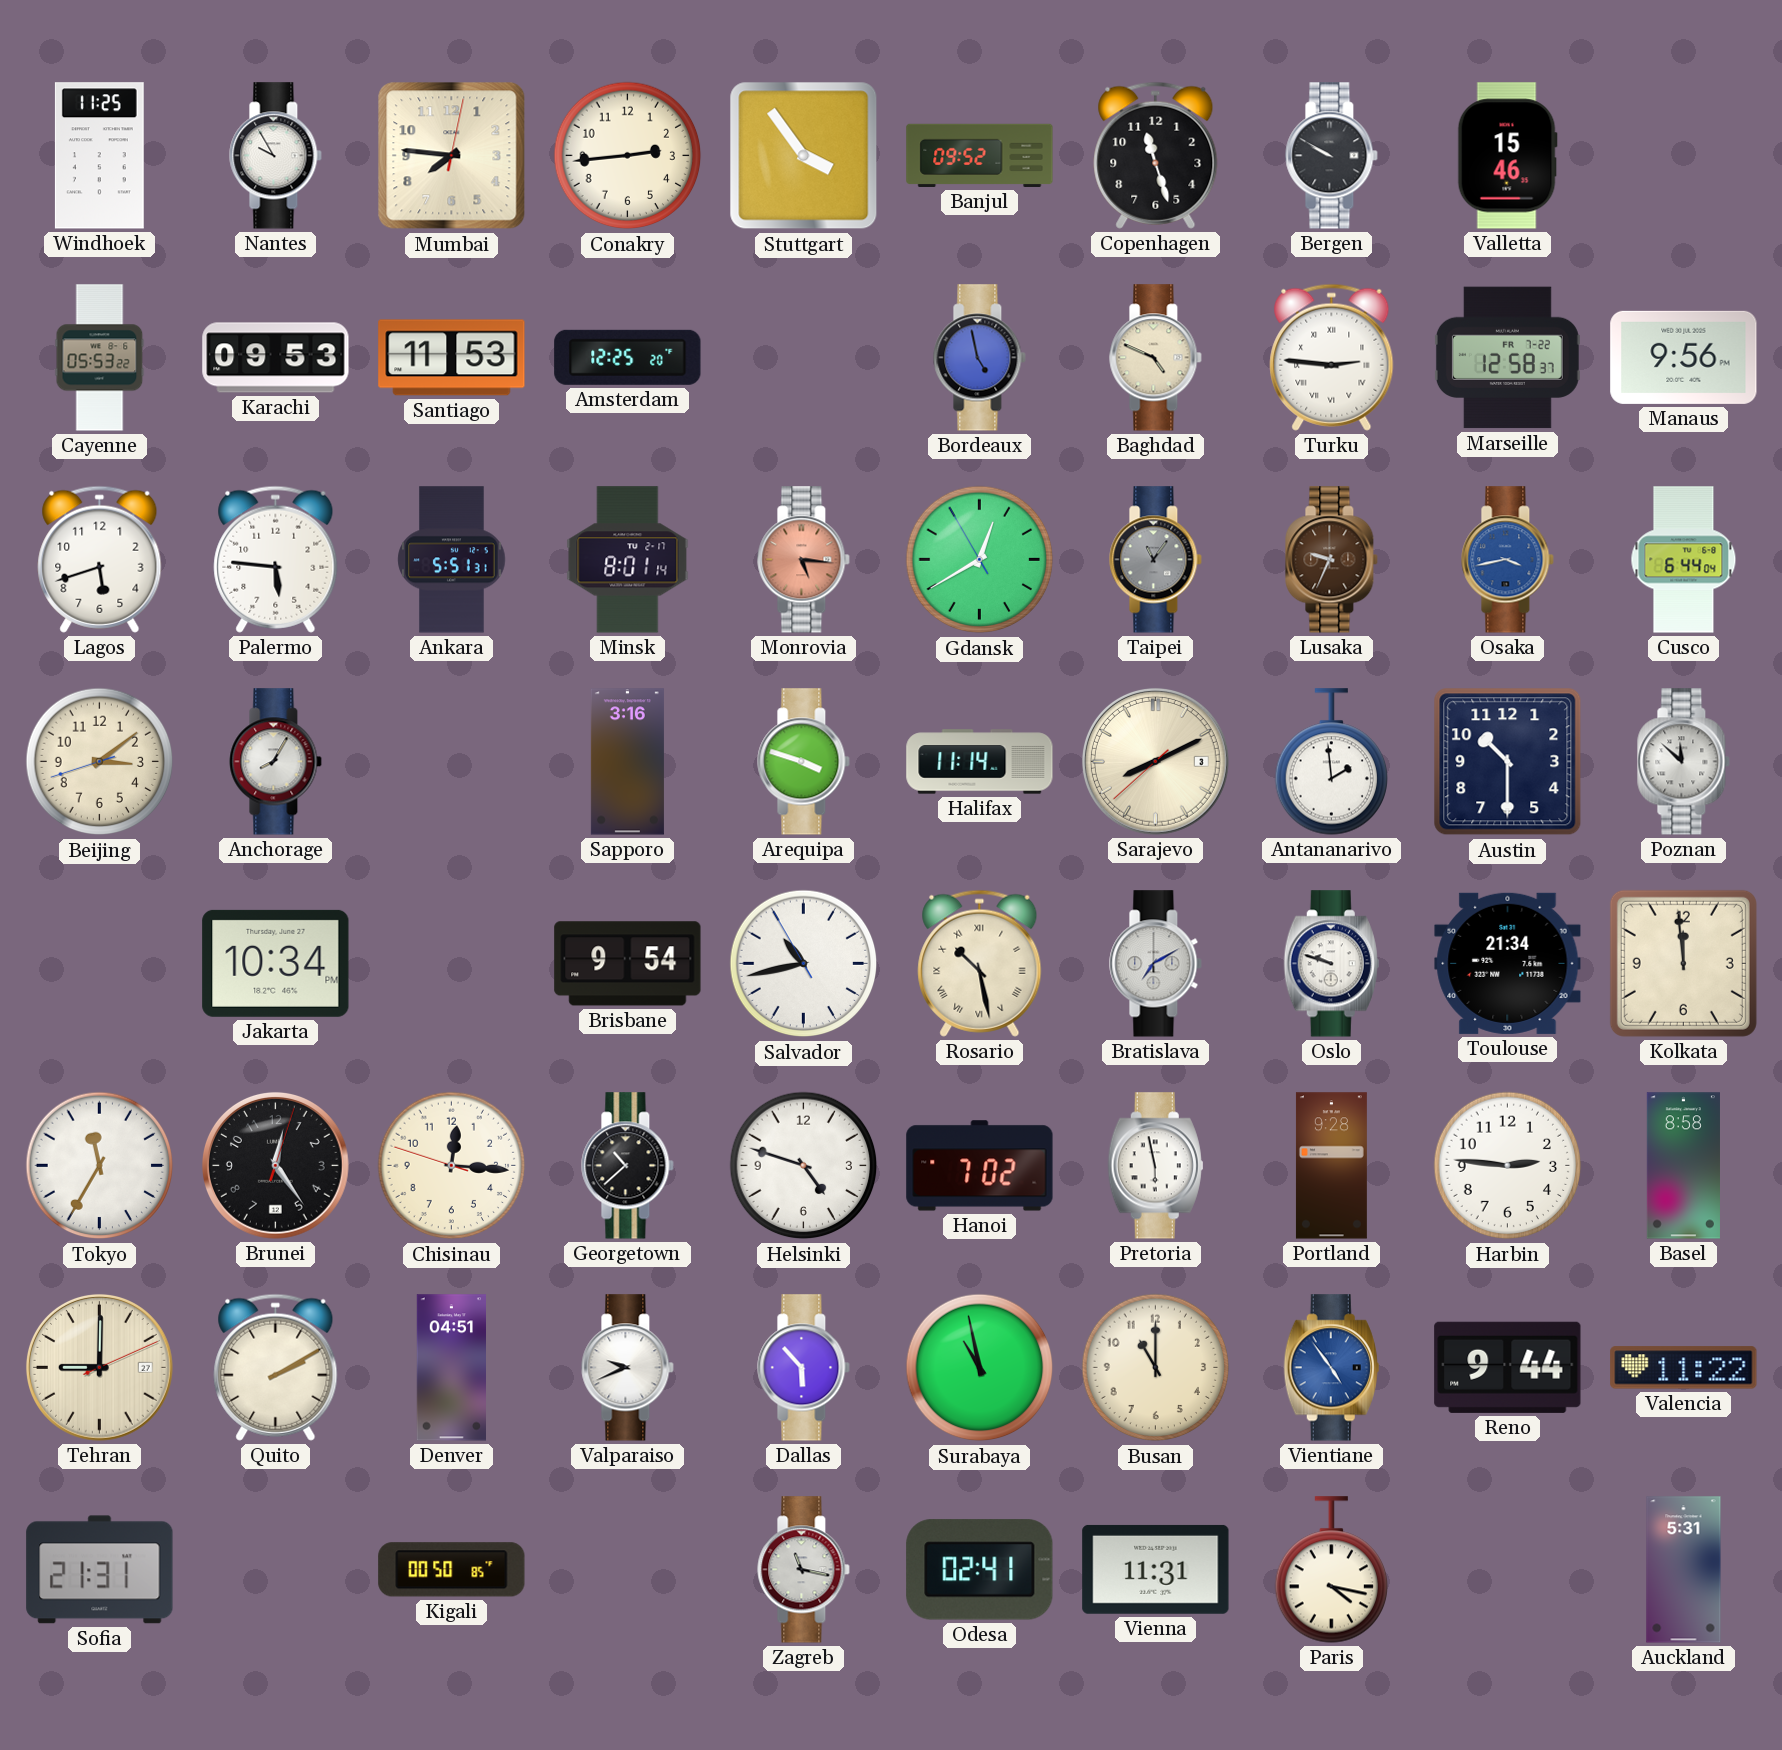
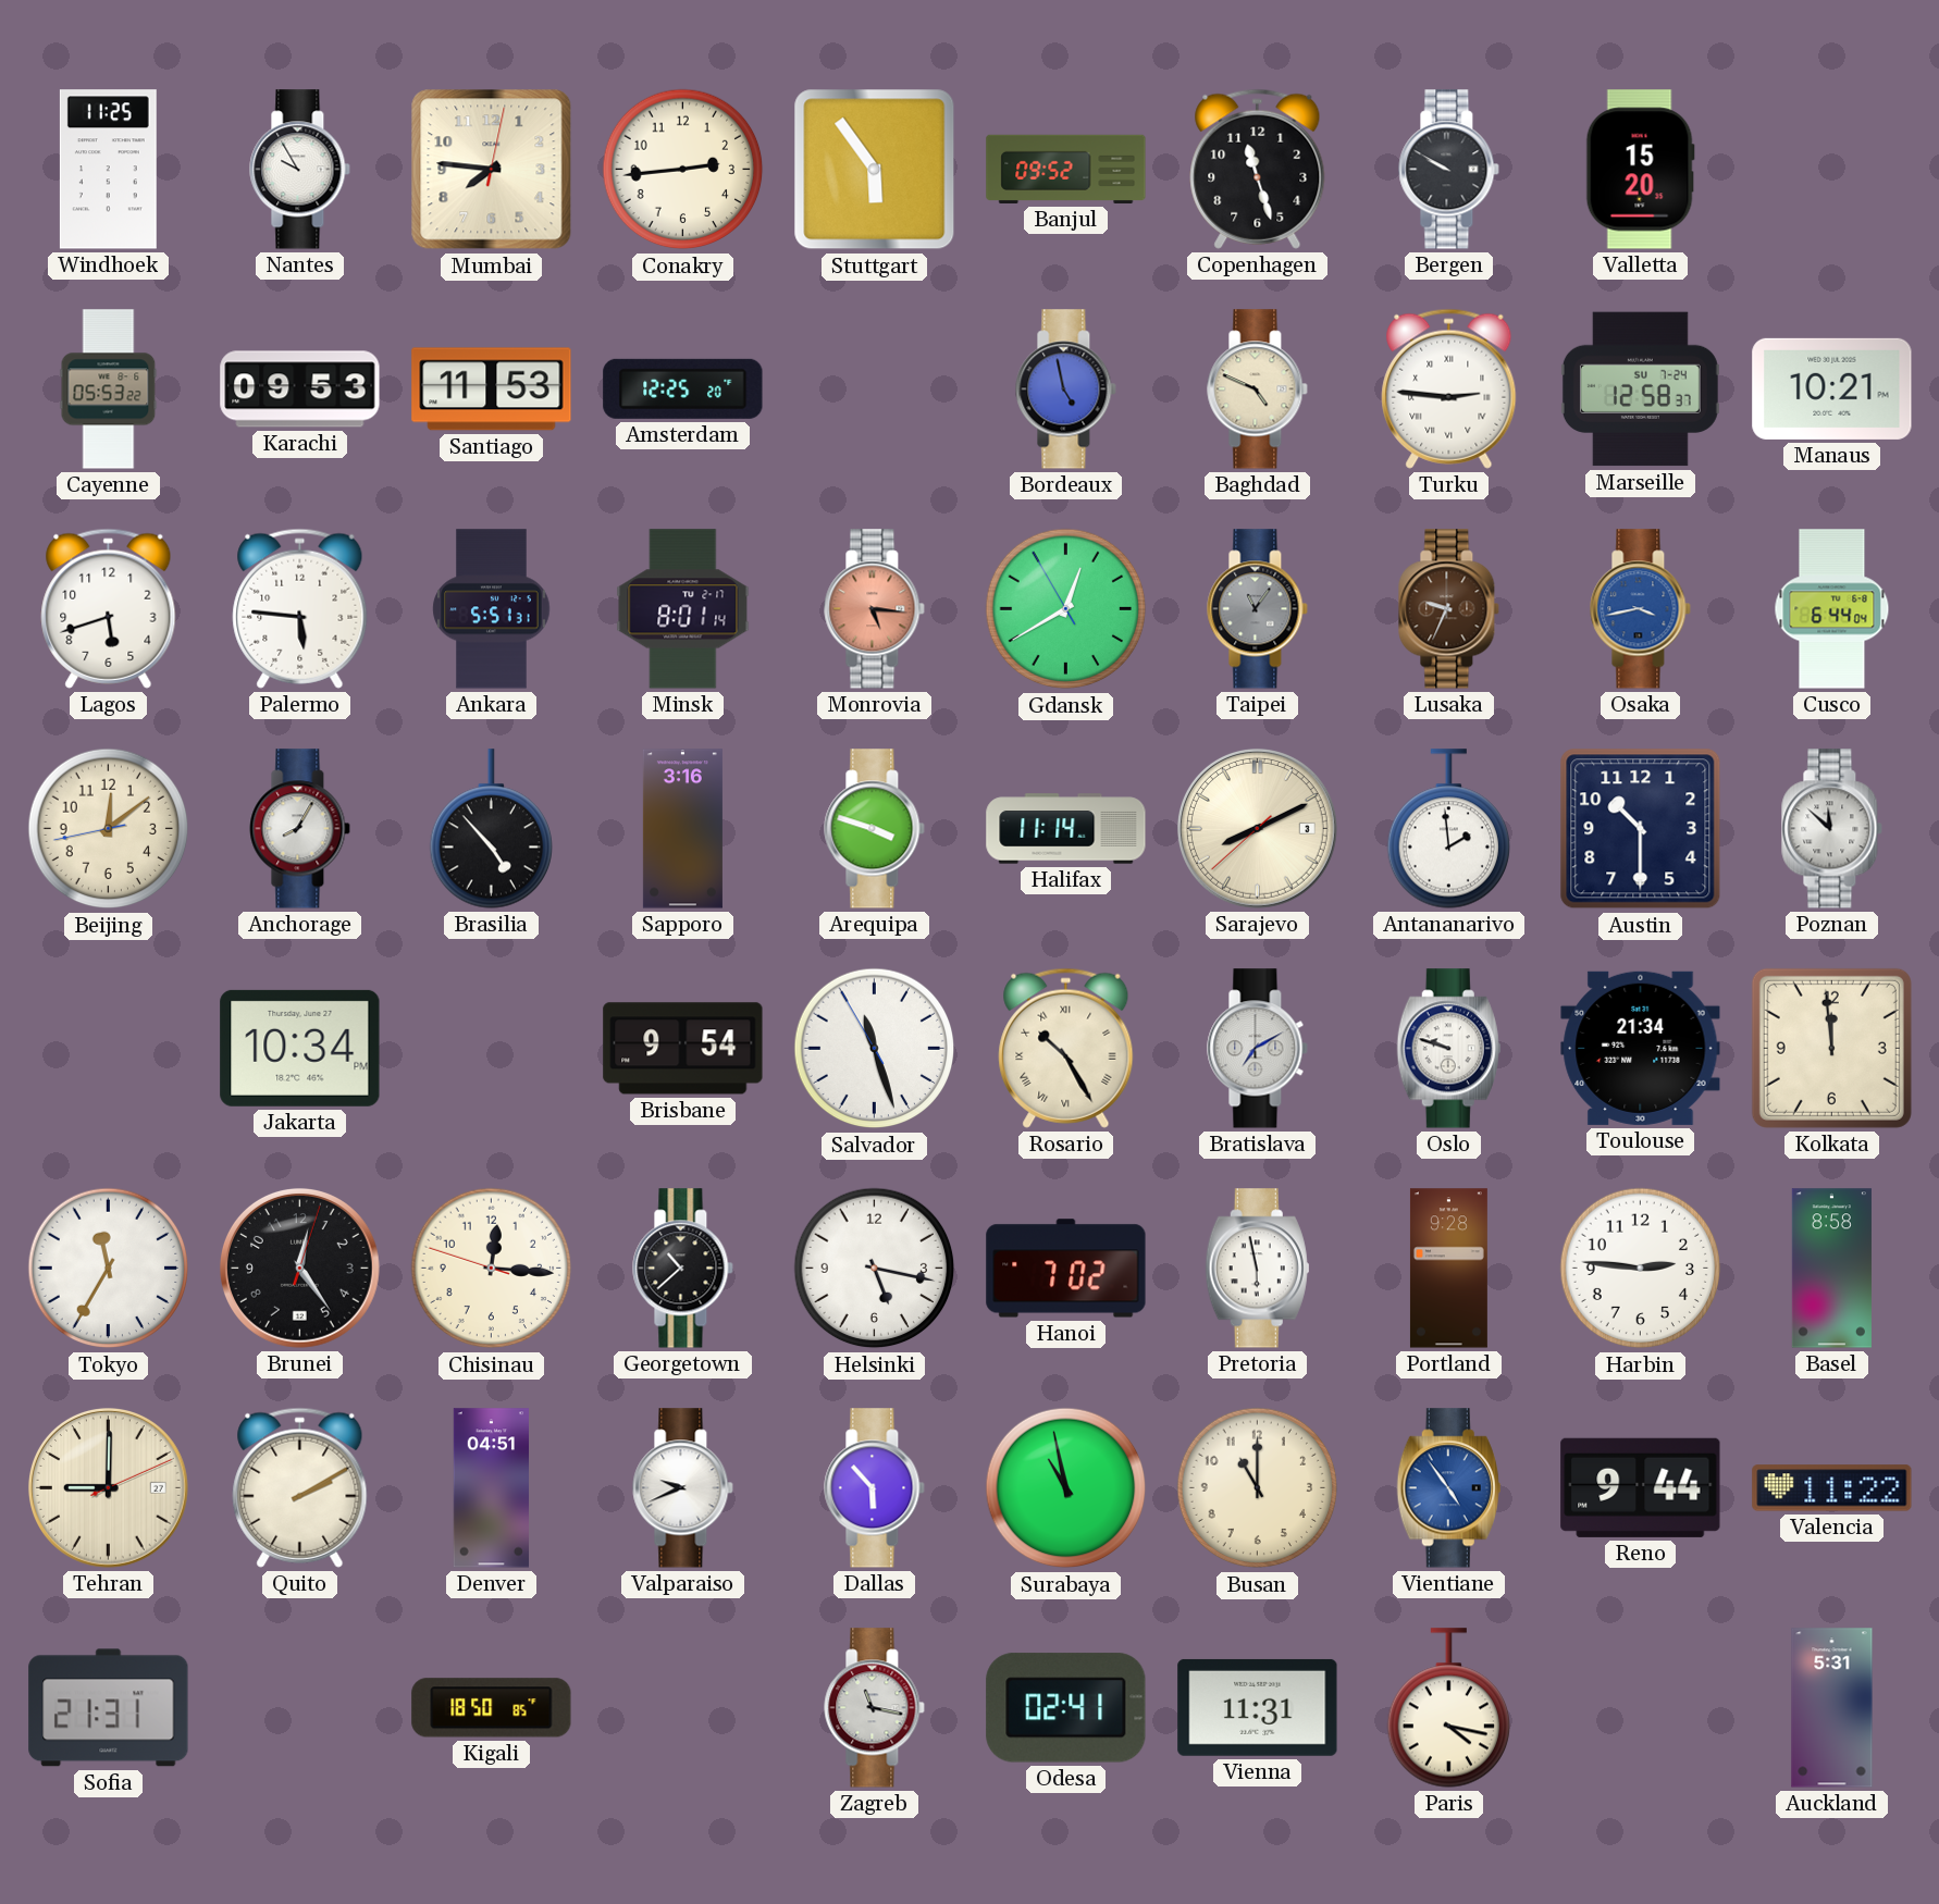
Stuttgart: 3:54 -> 5:54
Valletta: 15:46 -> 15:20
Marseille date: FR 7-22 -> SU 7-24
Manaus: 9:56 -> 10:21
Beijing: 3:08 -> 12:08
Brasilia: none -> 4:53
Salvador: 10:42 -> 11:26
Rosario: 10:28 -> 10:25
Helsinki: 4:48 -> 5:17
Kigali: 00:50 -> 18:50
